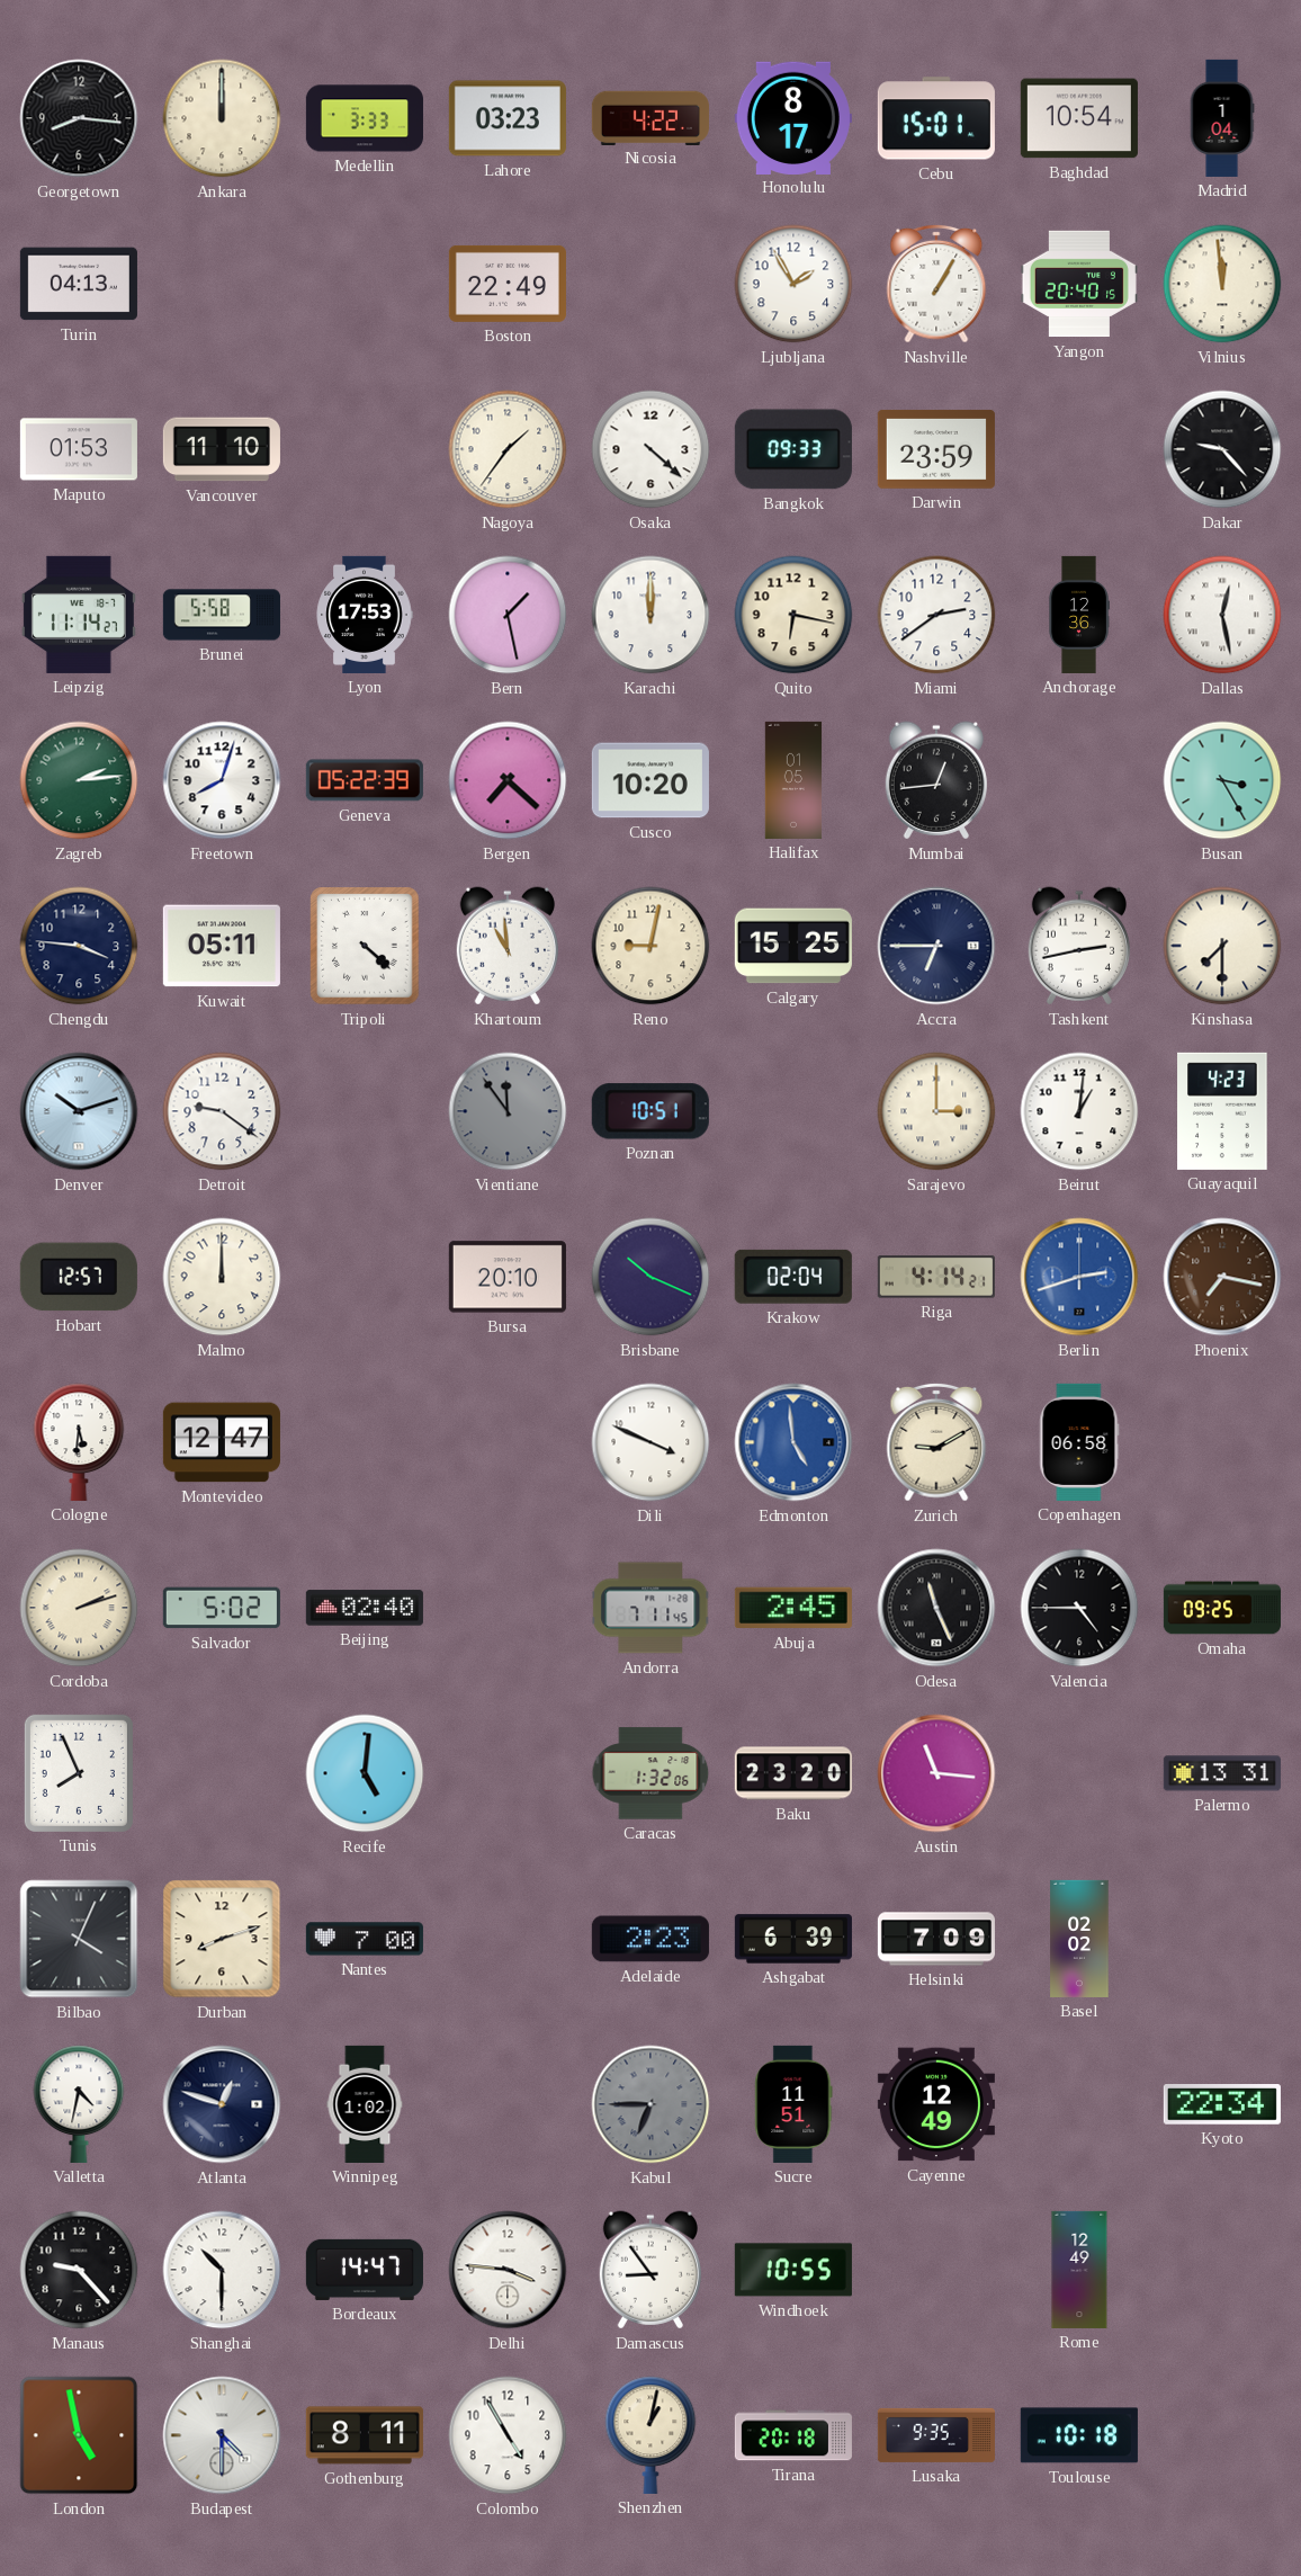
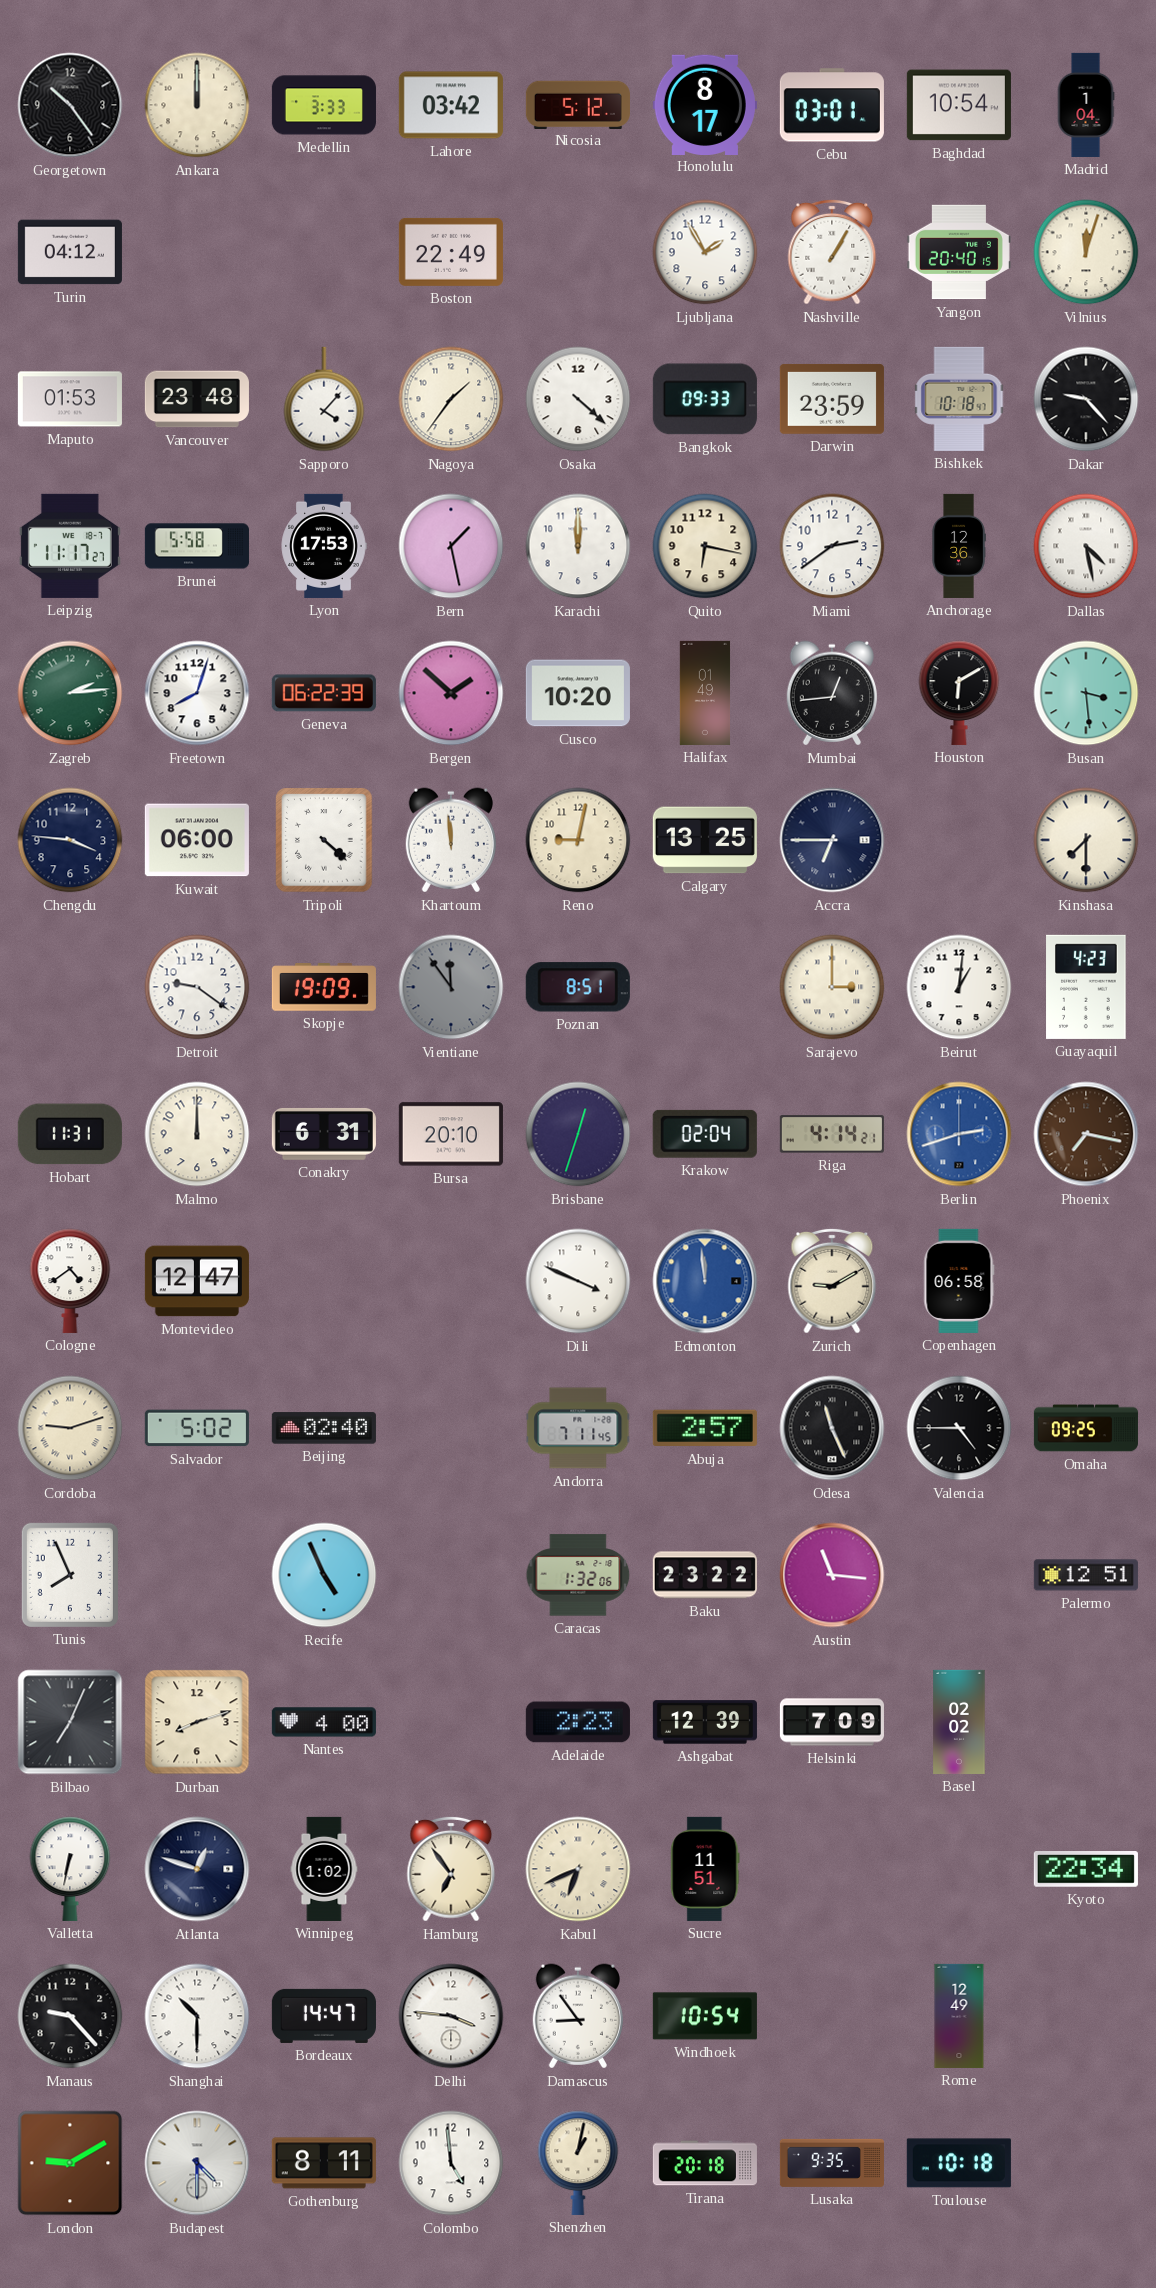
Georgetown: 8:16 -> 10:24
Lahore: 03:23 -> 03:42
Nicosia: 4:22 -> 5:12
Cebu: 15:01 -> 03:01
Turin: 04:13 -> 04:12
Vilnius: 11:59 -> 12:03
Vancouver: 11:10 -> 23:48
Sapporo: none -> 4:07
Bishkek: none -> 10:18
Leipzig: 11:14 -> 11:17
Dallas: 12:28 -> 4:28
Geneva: 05:22 -> 06:22
Bergen: 7:22 -> 1:52
Halifax: 01:05 -> 01:49
Houston: none -> 6:10
Busan: 3:25 -> 3:29
Kuwait: 05:11 -> 06:00
Khartoum: 10:59 -> 11:59
Calgary: 15:25 -> 13:25
Tashkent: 2:43 -> none
Denver: 10:12 -> none
Skopje: none -> 19:09
Poznan: 10:51 -> 8:51
Hobart: 12:57 -> 11:31
Conakry: none -> 6:31
Brisbane: 10:19 -> 12:33
Cologne: 5:31 -> 4:39
Edmonton: 4:59 -> 11:59
Cordoba: 2:12 -> 9:12
Abuja: 2:45 -> 2:57
Recife: 5:01 -> 4:56
Baku: 23:20 -> 23:22
Palermo: 13:31 -> 12:51
Bilbao: 4:04 -> 7:04
Nantes: 7:00 -> 4:00
Ashgabat: 6:39 -> 12:39
Valletta: 4:32 -> 6:32
Hamburg: none -> 6:54
Kabul: 6:45 -> 6:41
Kabul dial: grey -> cream
Cayenne: 12:49 -> none
Windhoek: 10:55 -> 10:54
London: 4:58 -> 9:10
Colombo: 4:55 -> 4:59
